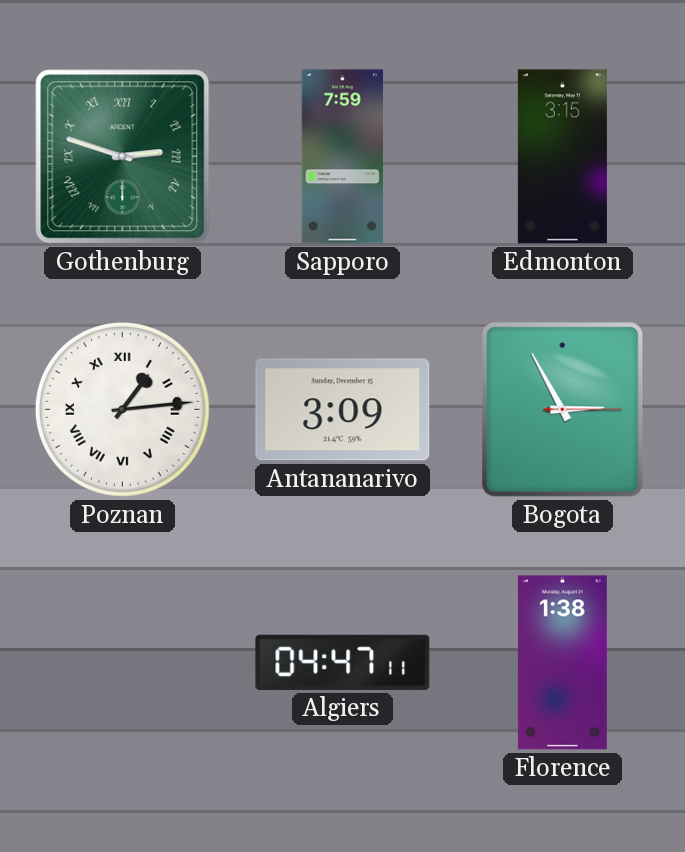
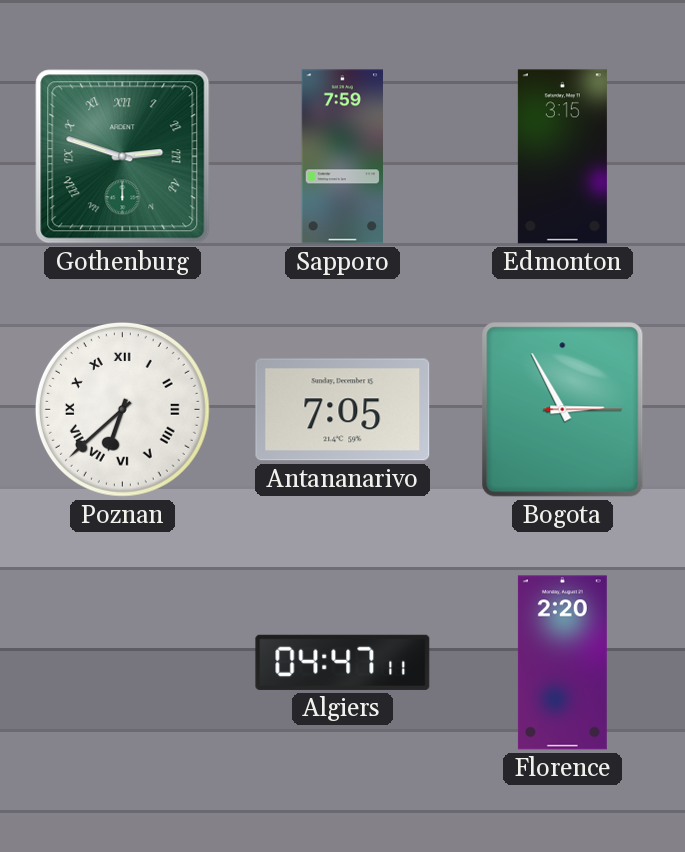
Poznan: 1:14 -> 6:38
Antananarivo: 3:09 -> 7:05
Florence: 1:38 -> 2:20
